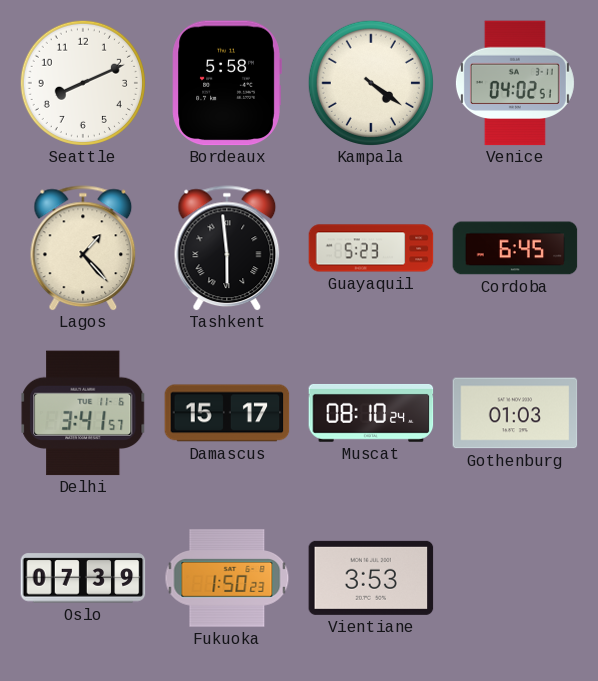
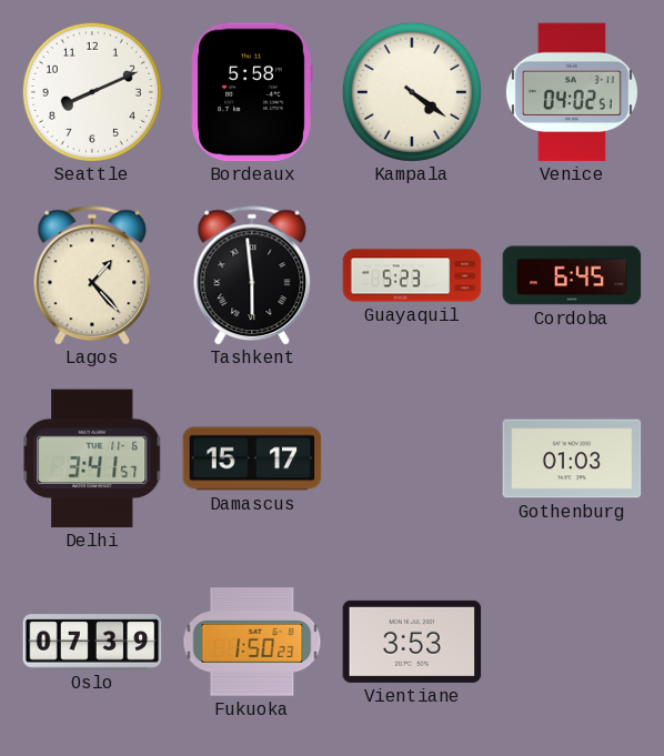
Muscat: 08:10 -> none
